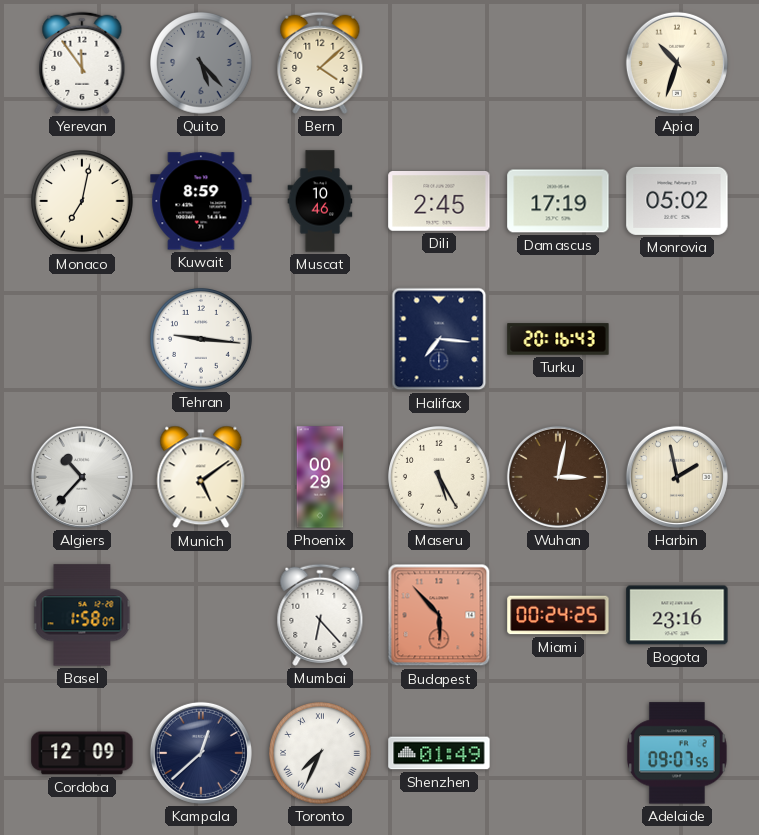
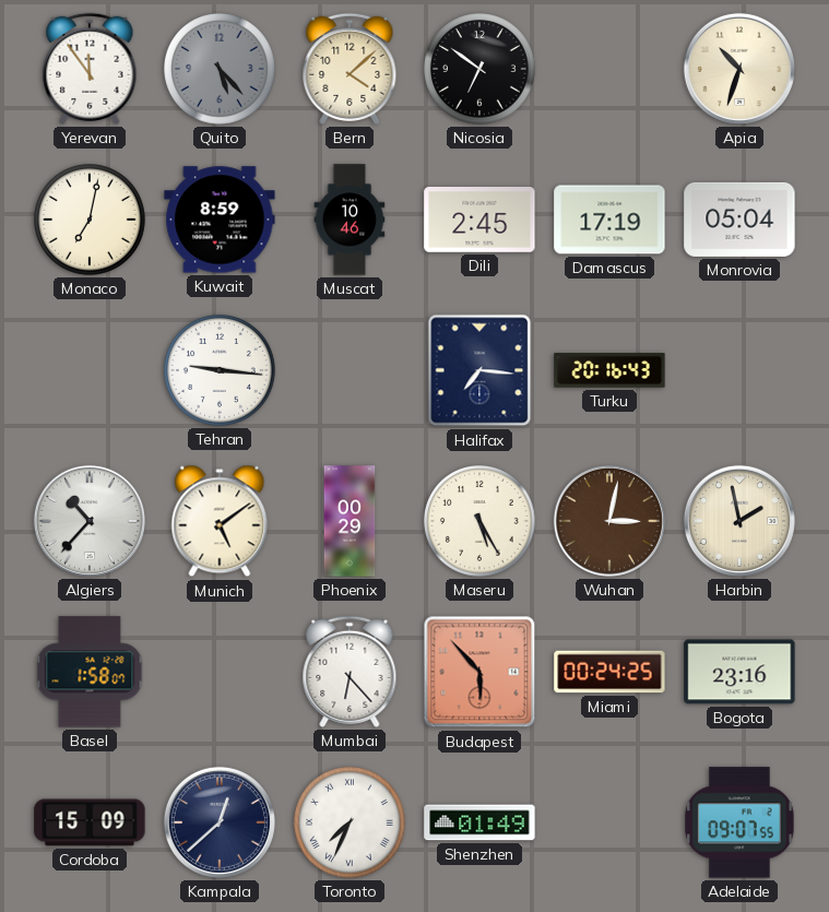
Nicosia: none -> 6:51
Monrovia: 05:02 -> 05:04
Cordoba: 12:09 -> 15:09
